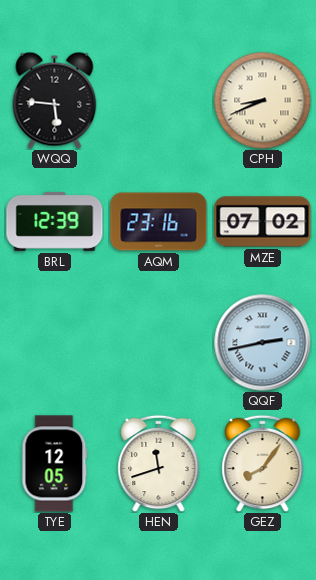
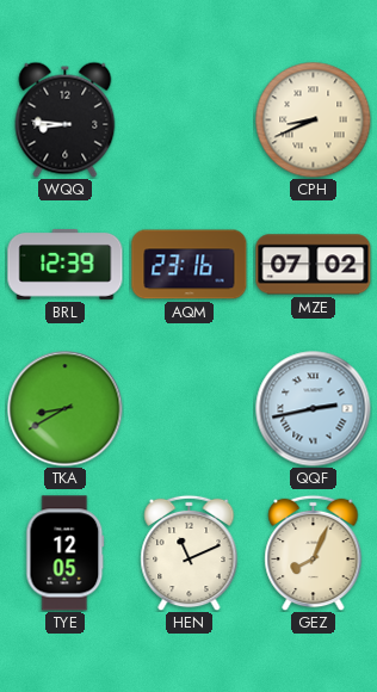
WQQ: 5:46 -> 8:46
TKA: none -> 8:40
HEN: 11:42 -> 11:11
GEZ: 8:06 -> 8:04
